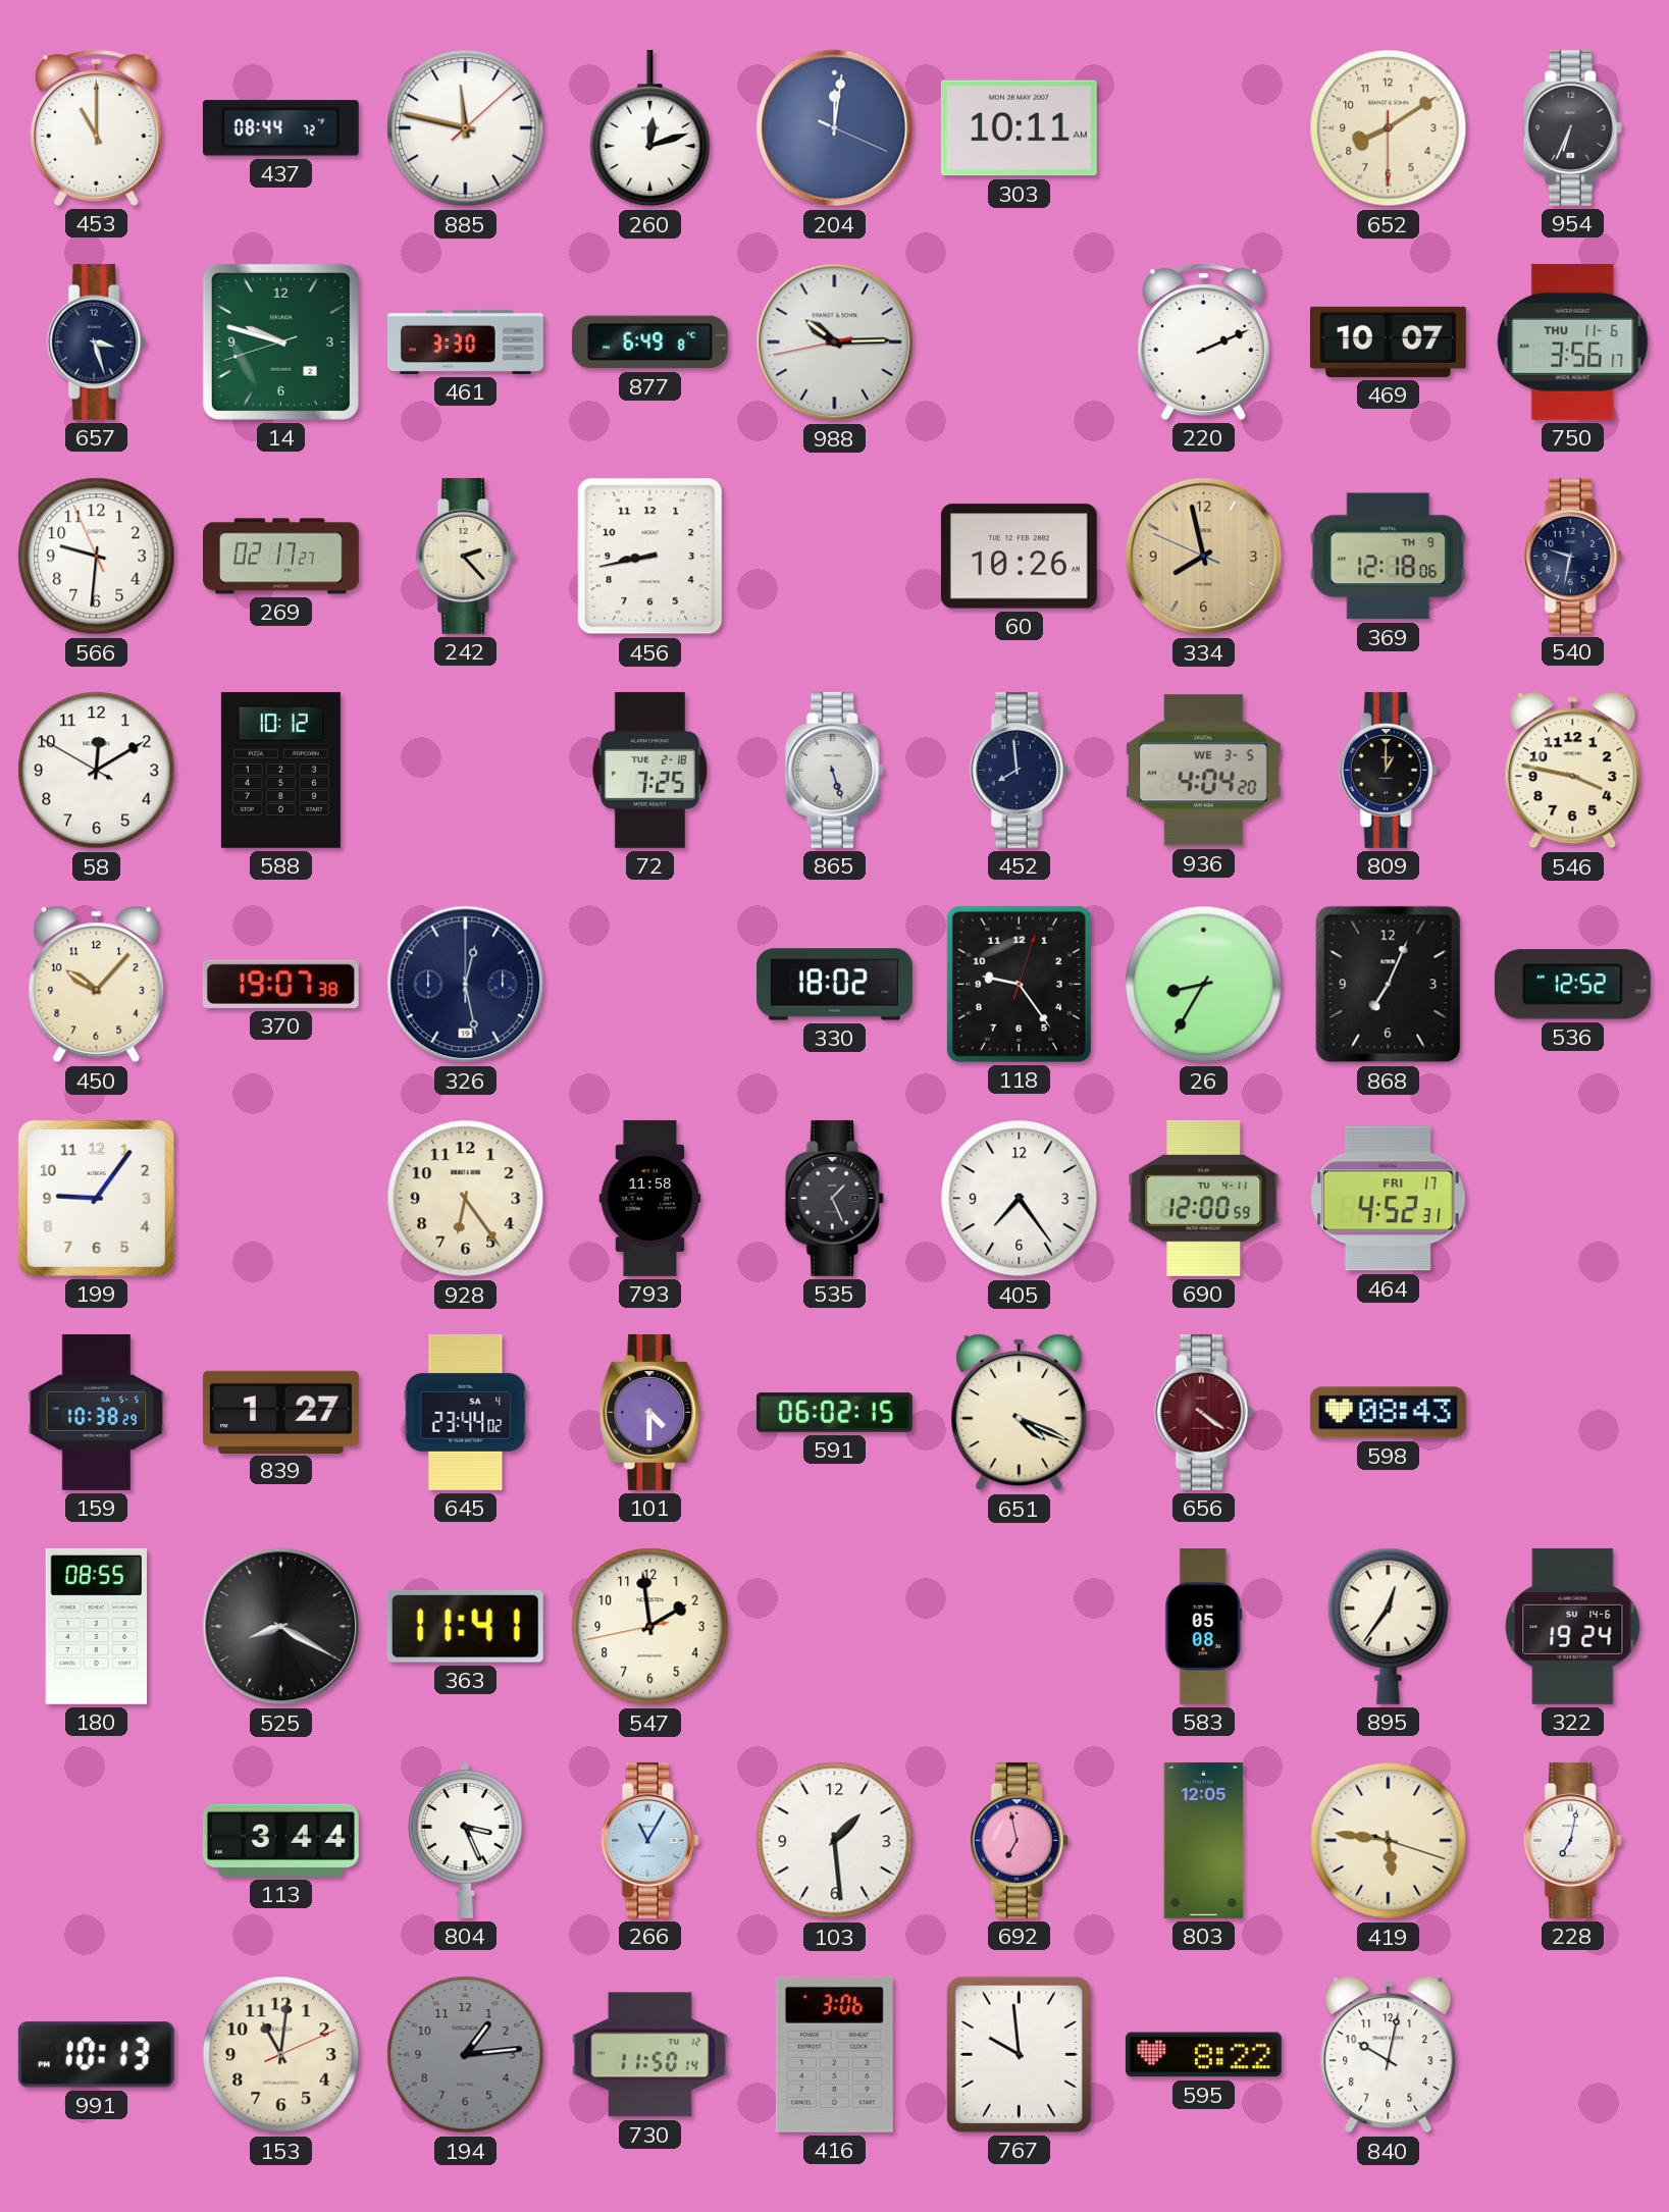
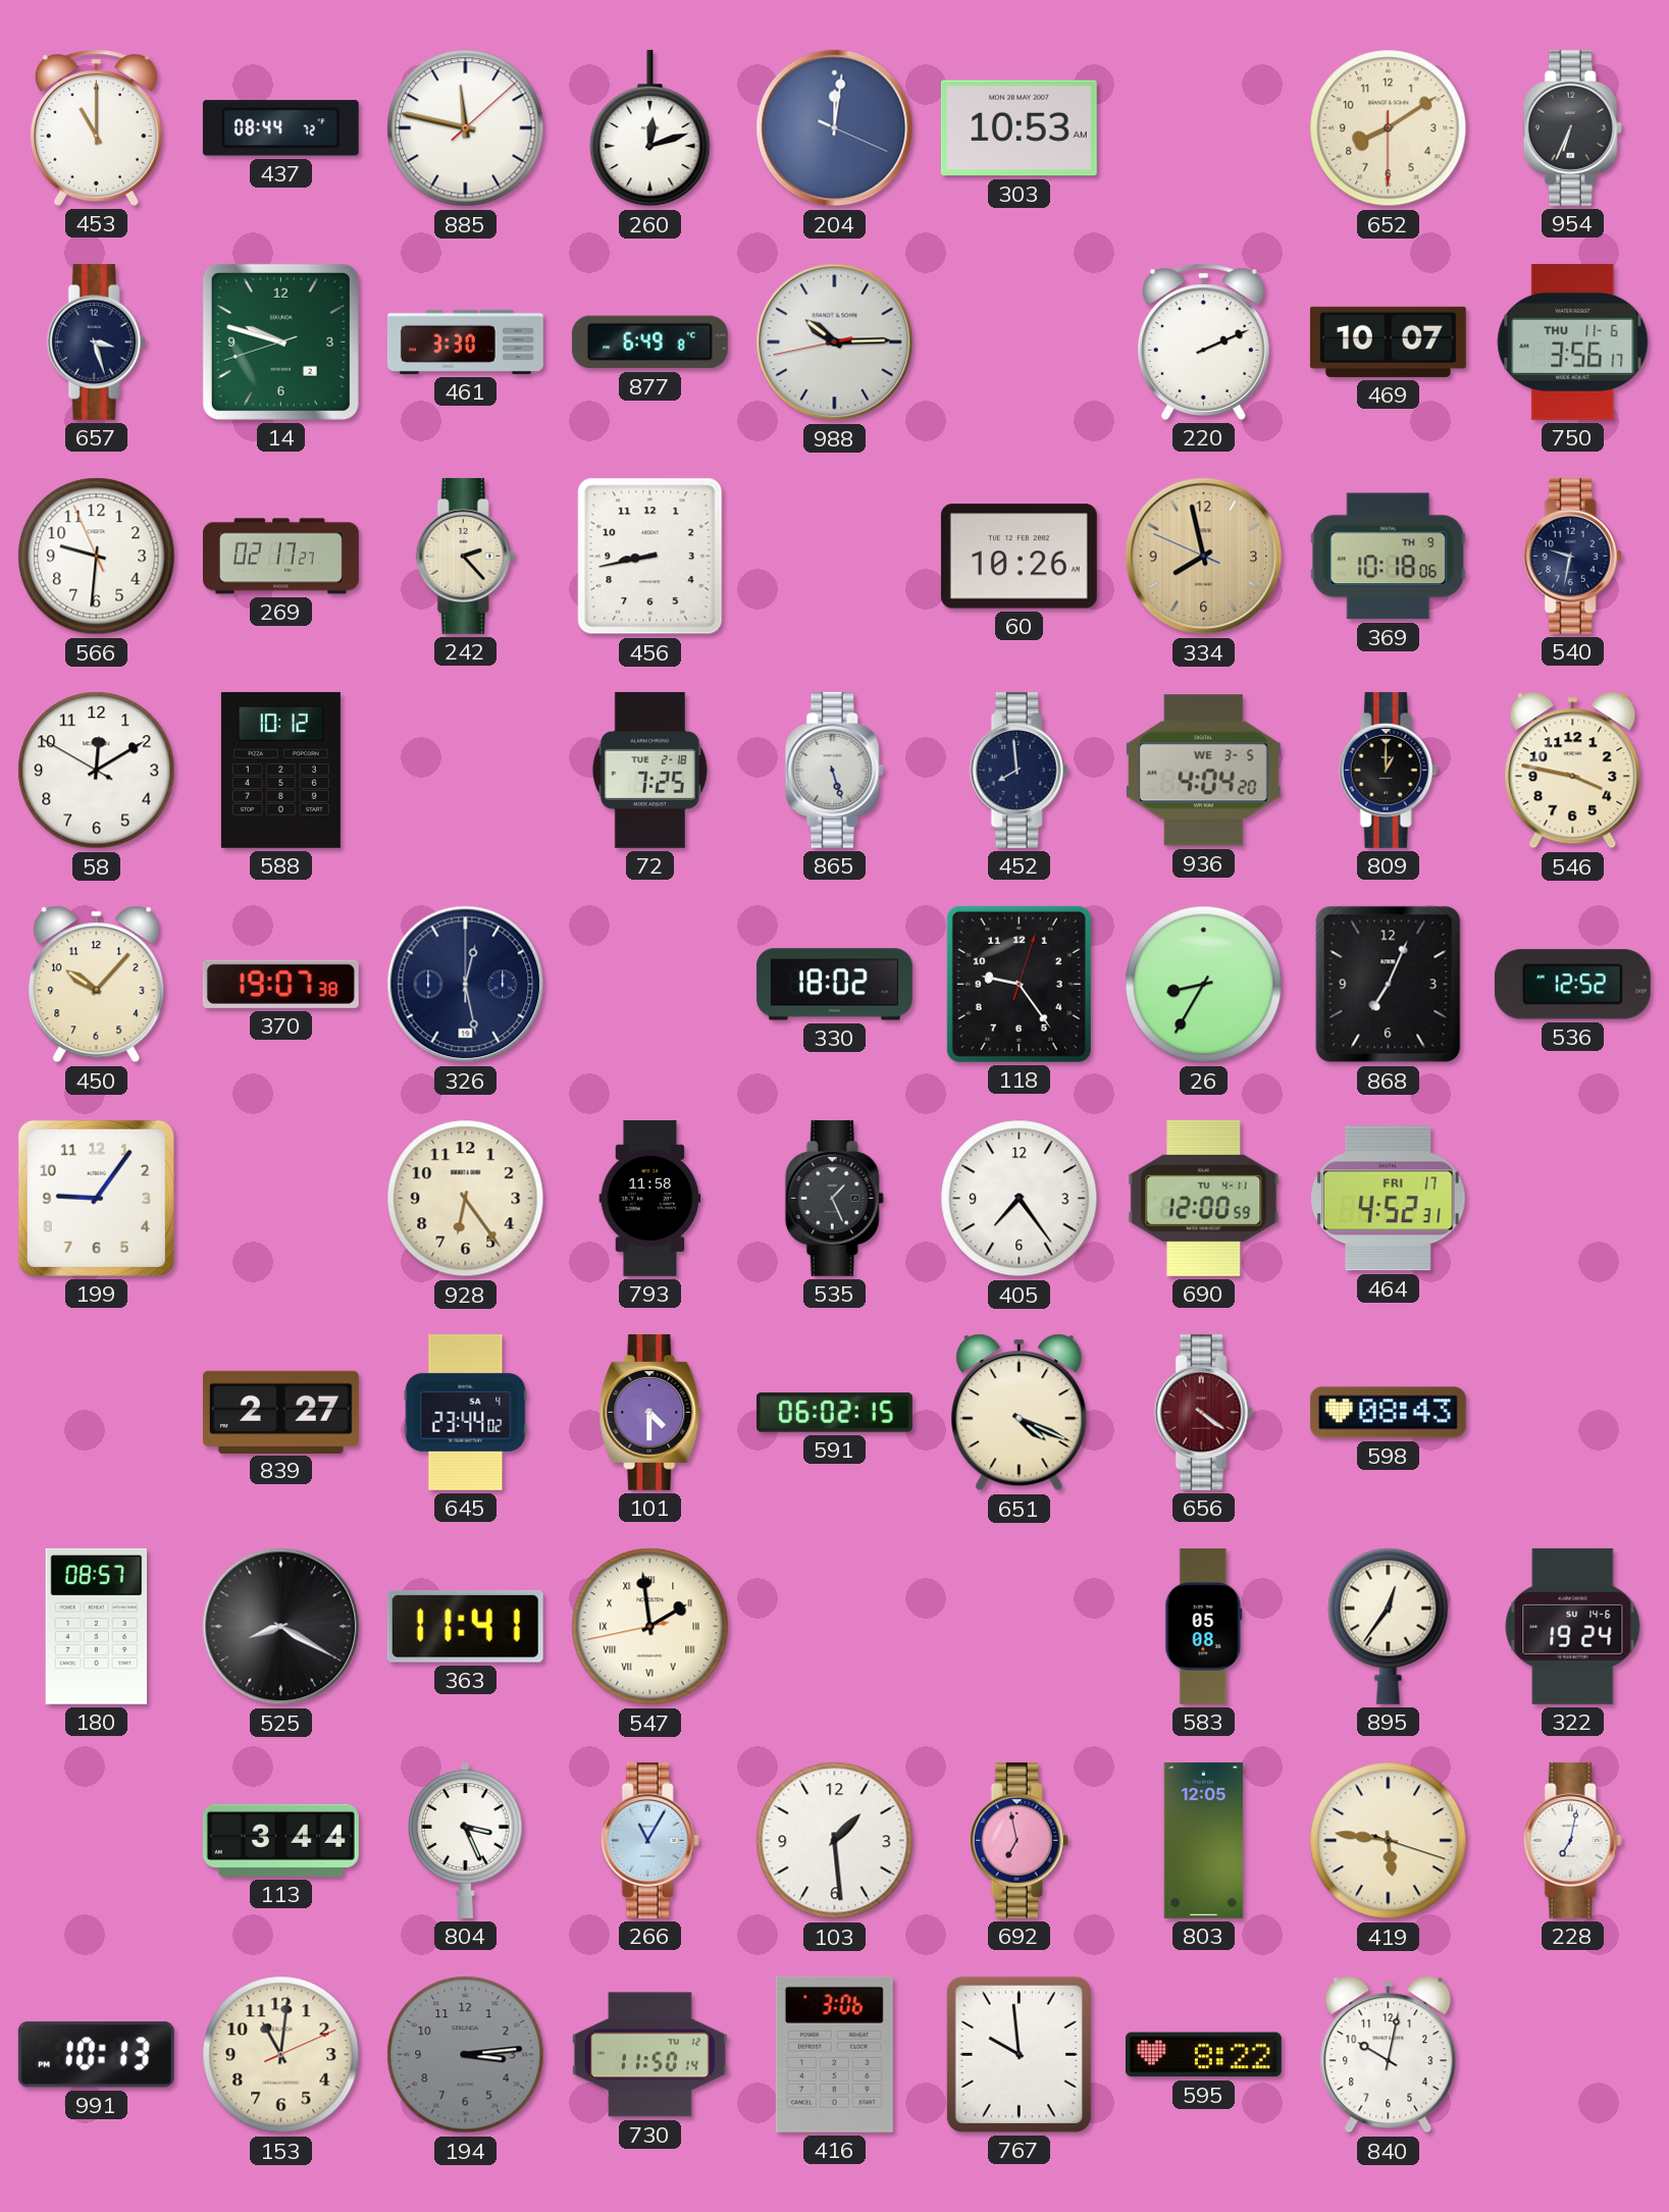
303: 10:11 -> 10:53
369: 12:18 -> 10:18
159: 10:38 -> none
839: 1:27 -> 2:27
180: 08:55 -> 08:57
547 numerals: Arabic -> Roman
194: 1:14 -> 3:14
